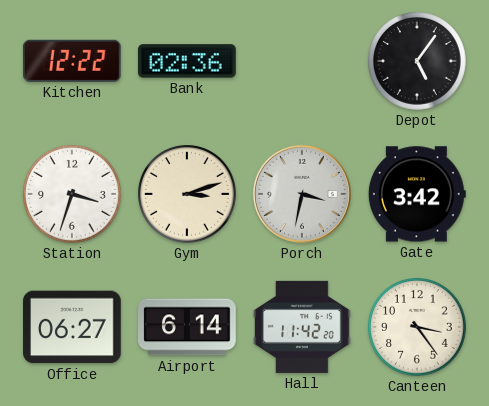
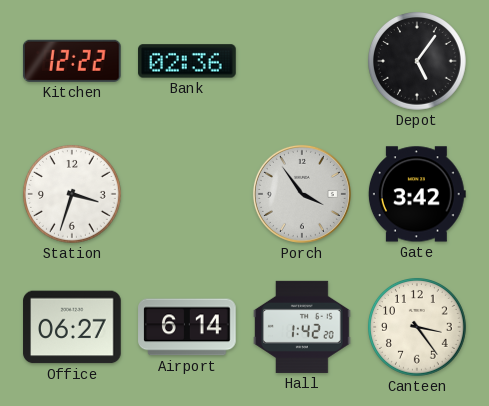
Gym: 3:12 -> none
Porch: 3:32 -> 3:54
Hall: 11:42 -> 1:42
